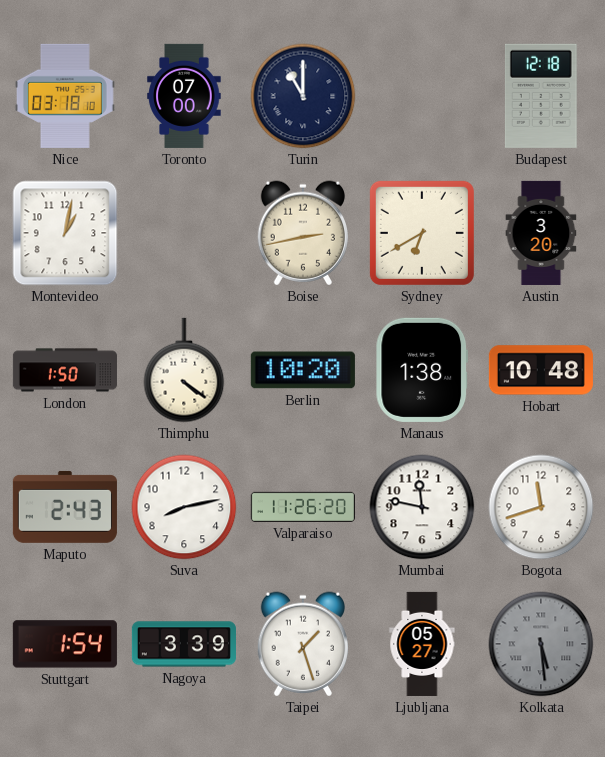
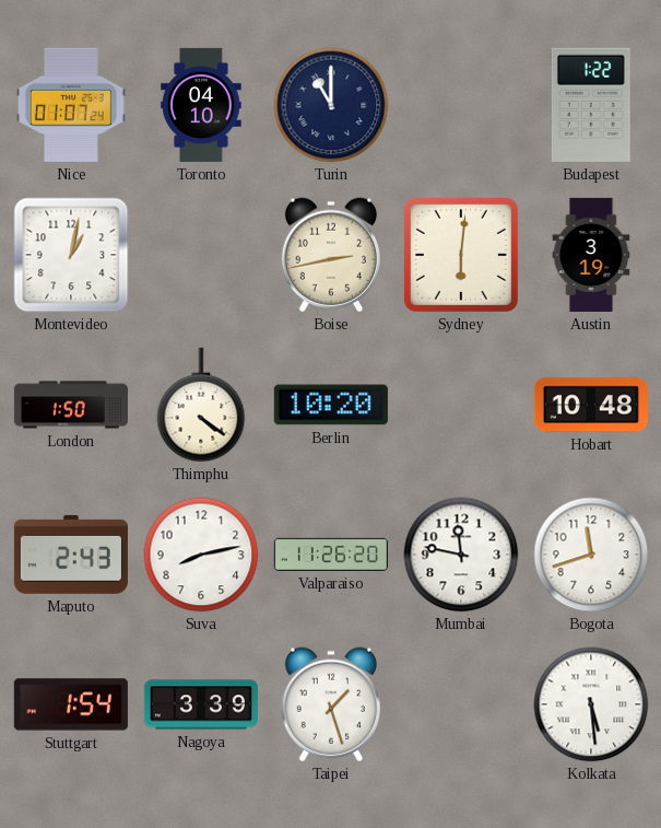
Nice: 03:18 -> 01:07
Toronto: 07:00 -> 04:10
Budapest: 12:18 -> 1:22
Sydney: 6:40 -> 6:01
Austin: 3:20 -> 3:19
Manaus: 1:38 -> none
Ljubljana: 05:27 -> none
Kolkata dial: grey -> white
